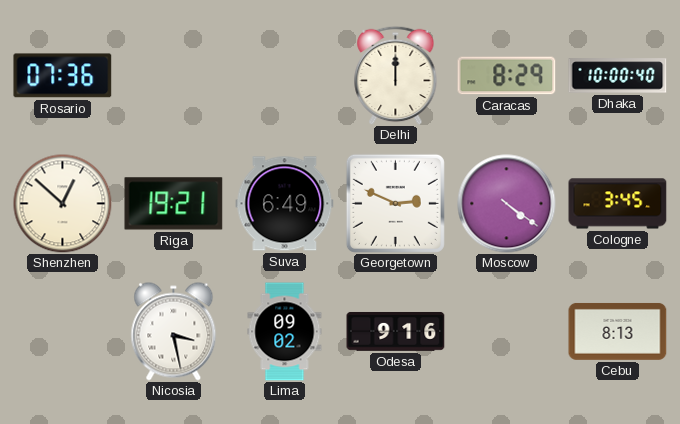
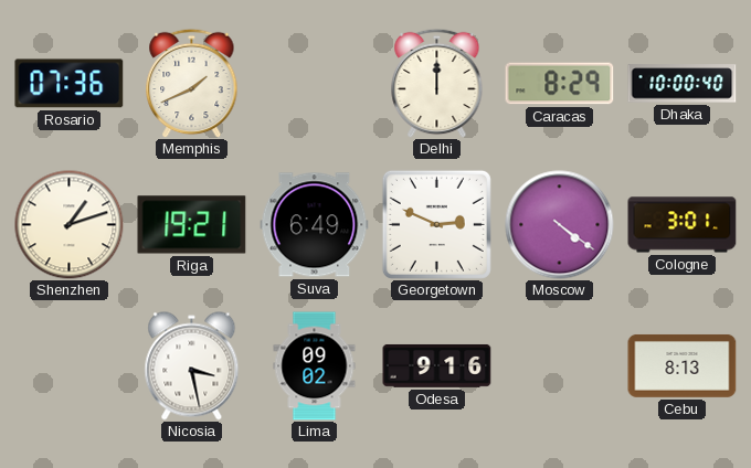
Memphis: none -> 1:41
Shenzhen: 12:52 -> 1:12
Cologne: 3:45 -> 3:01
